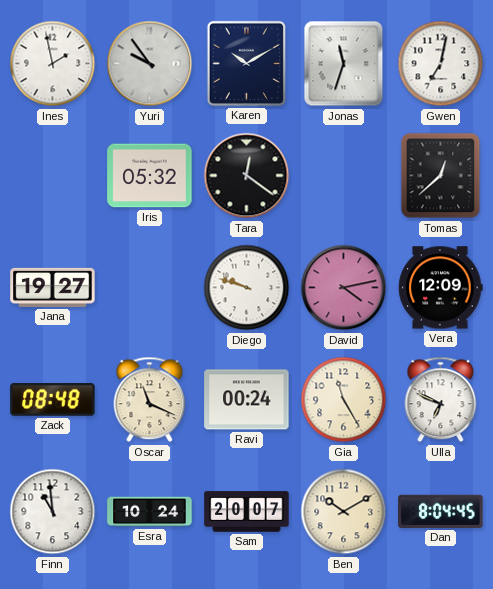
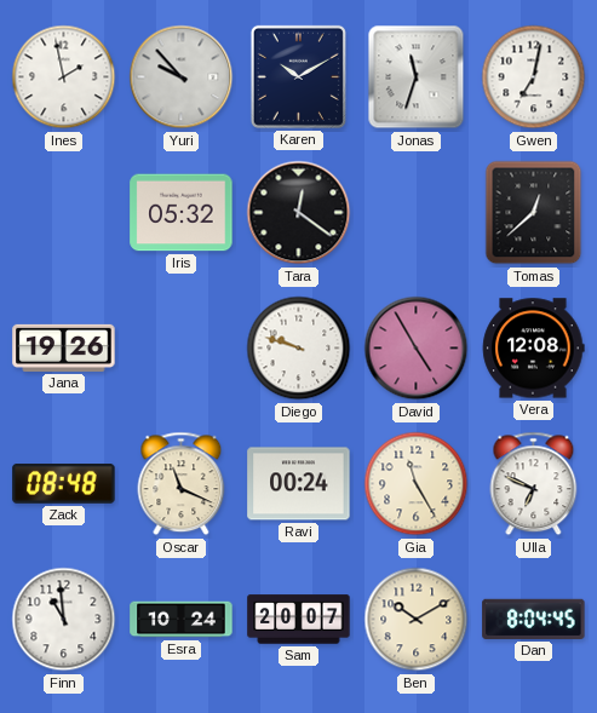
Yuri: 9:54 -> 9:53
Jana: 19:27 -> 19:26
David: 4:13 -> 4:55
Vera: 12:09 -> 12:08
